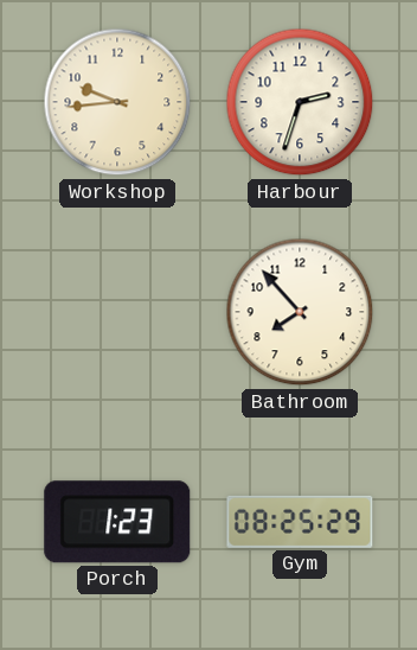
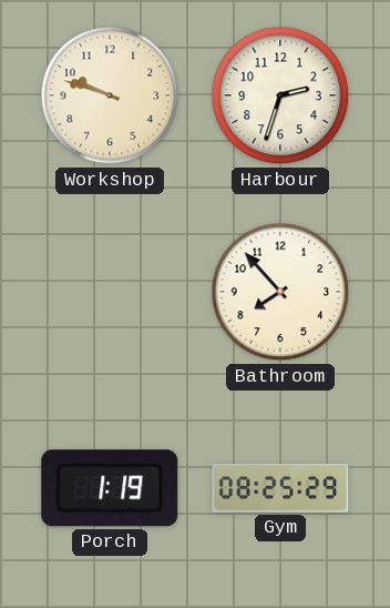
Workshop: 9:44 -> 9:48
Porch: 1:23 -> 1:19
